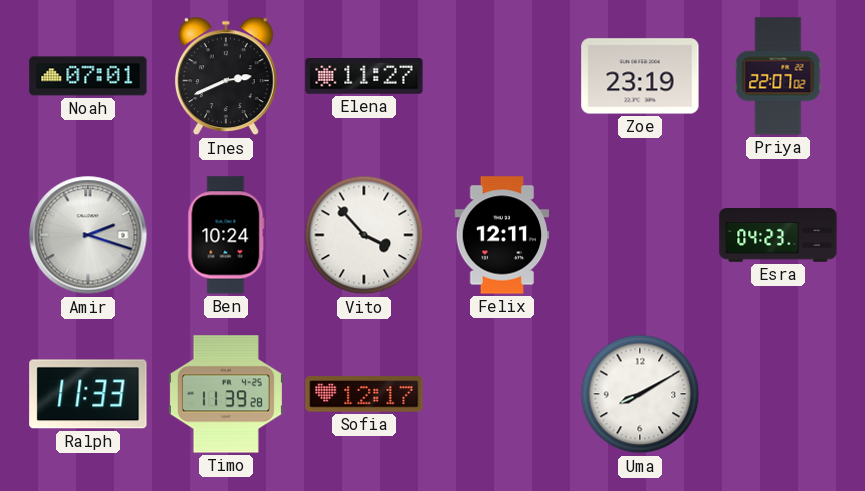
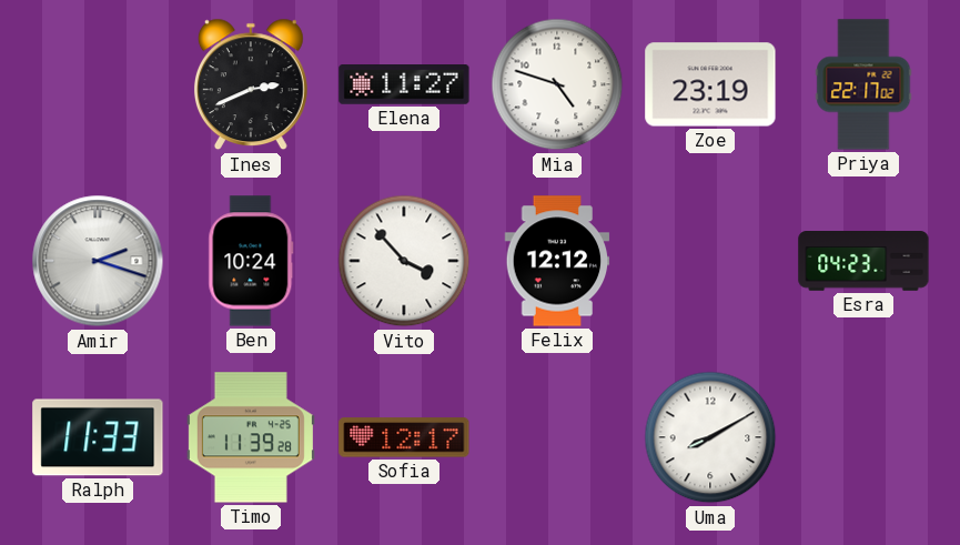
Noah: 07:01 -> none
Mia: none -> 4:48
Priya: 22:07 -> 22:17
Felix: 12:11 -> 12:12
